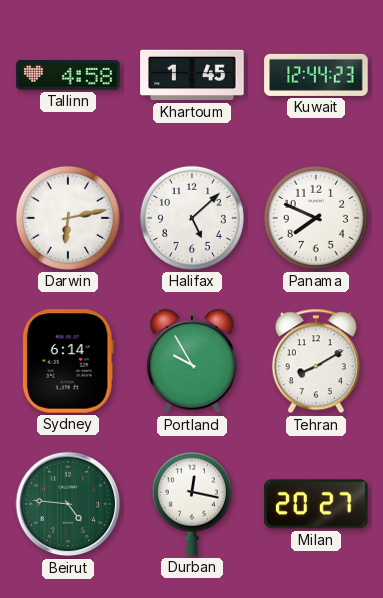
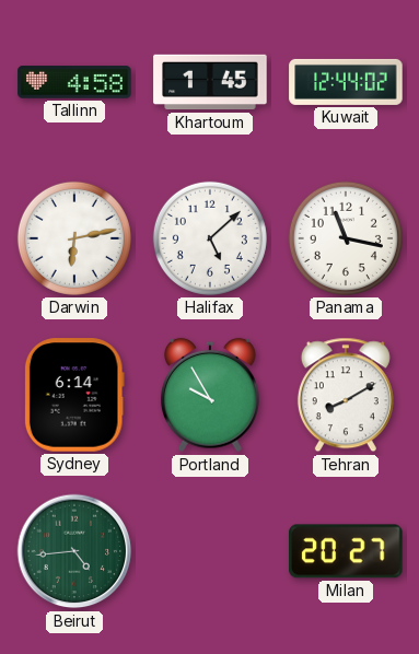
Kuwait: 12:44:23 -> 12:44:02
Panama: 7:49 -> 11:17
Beirut: 4:46 -> 4:44
Durban: 12:17 -> none
